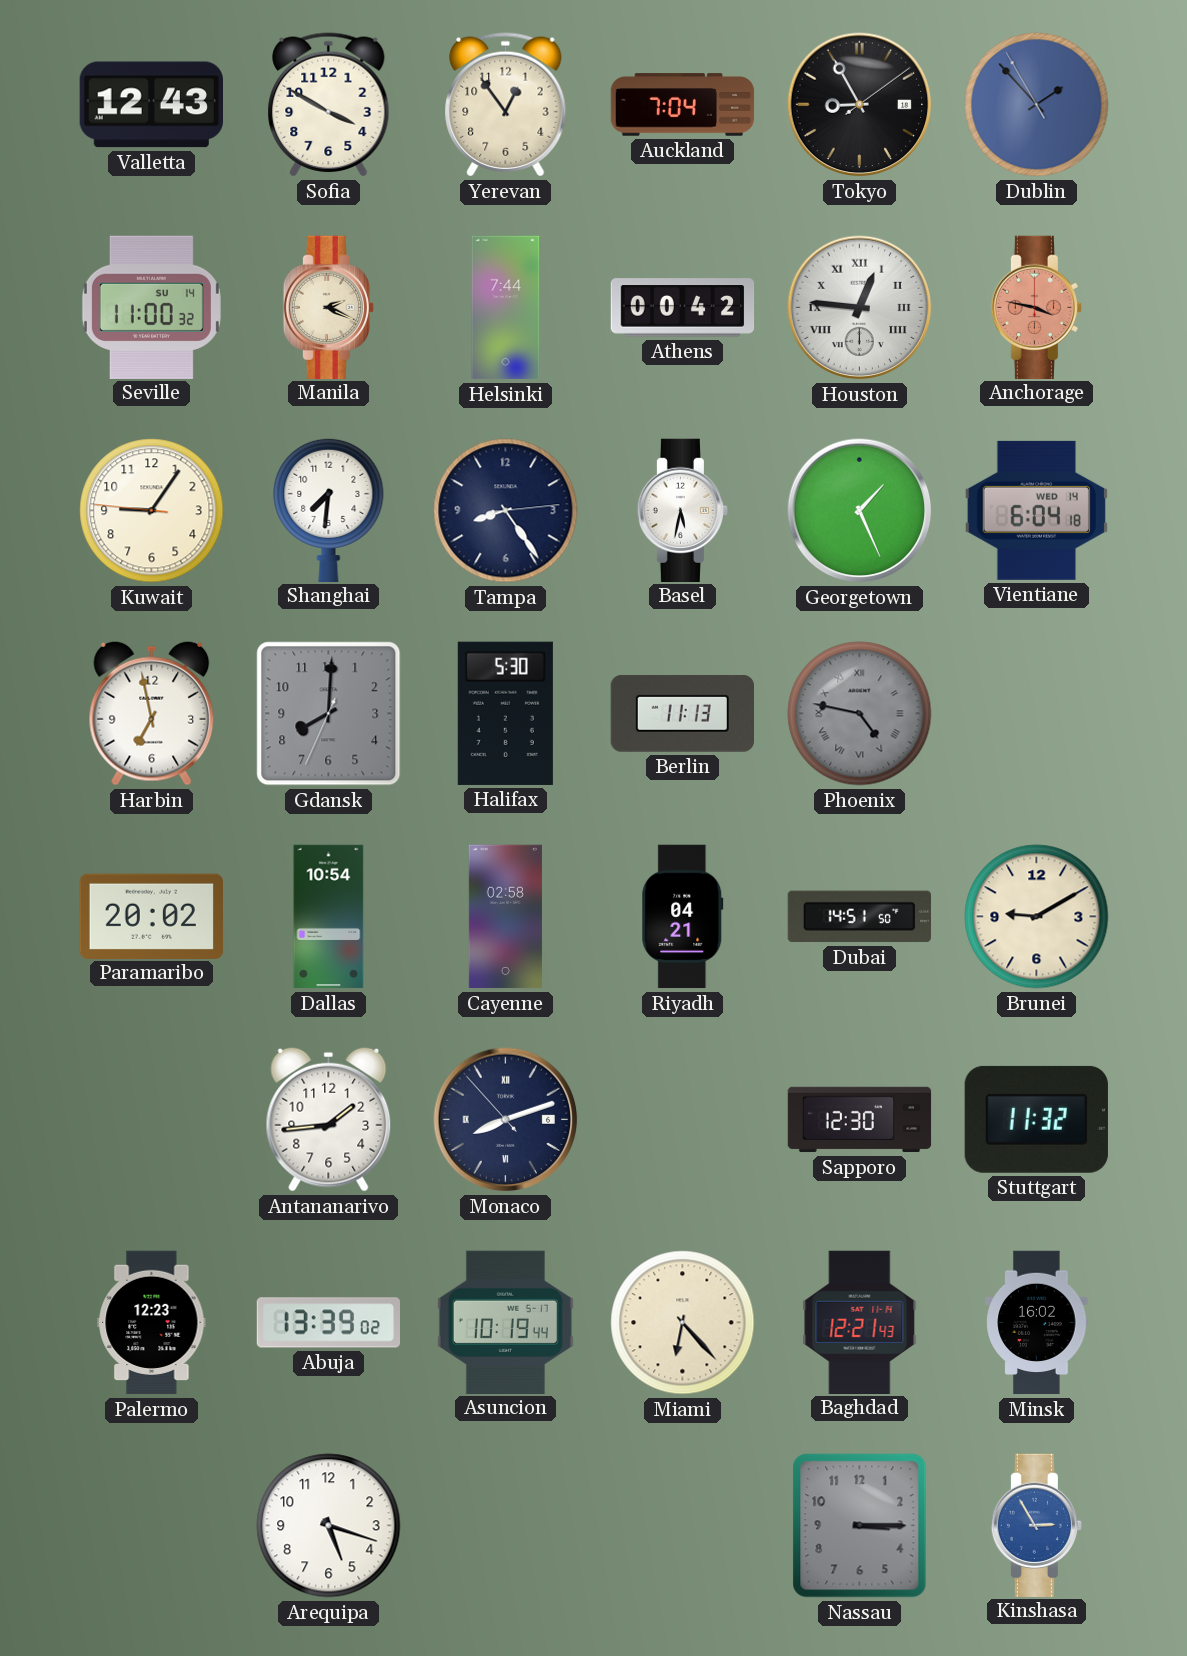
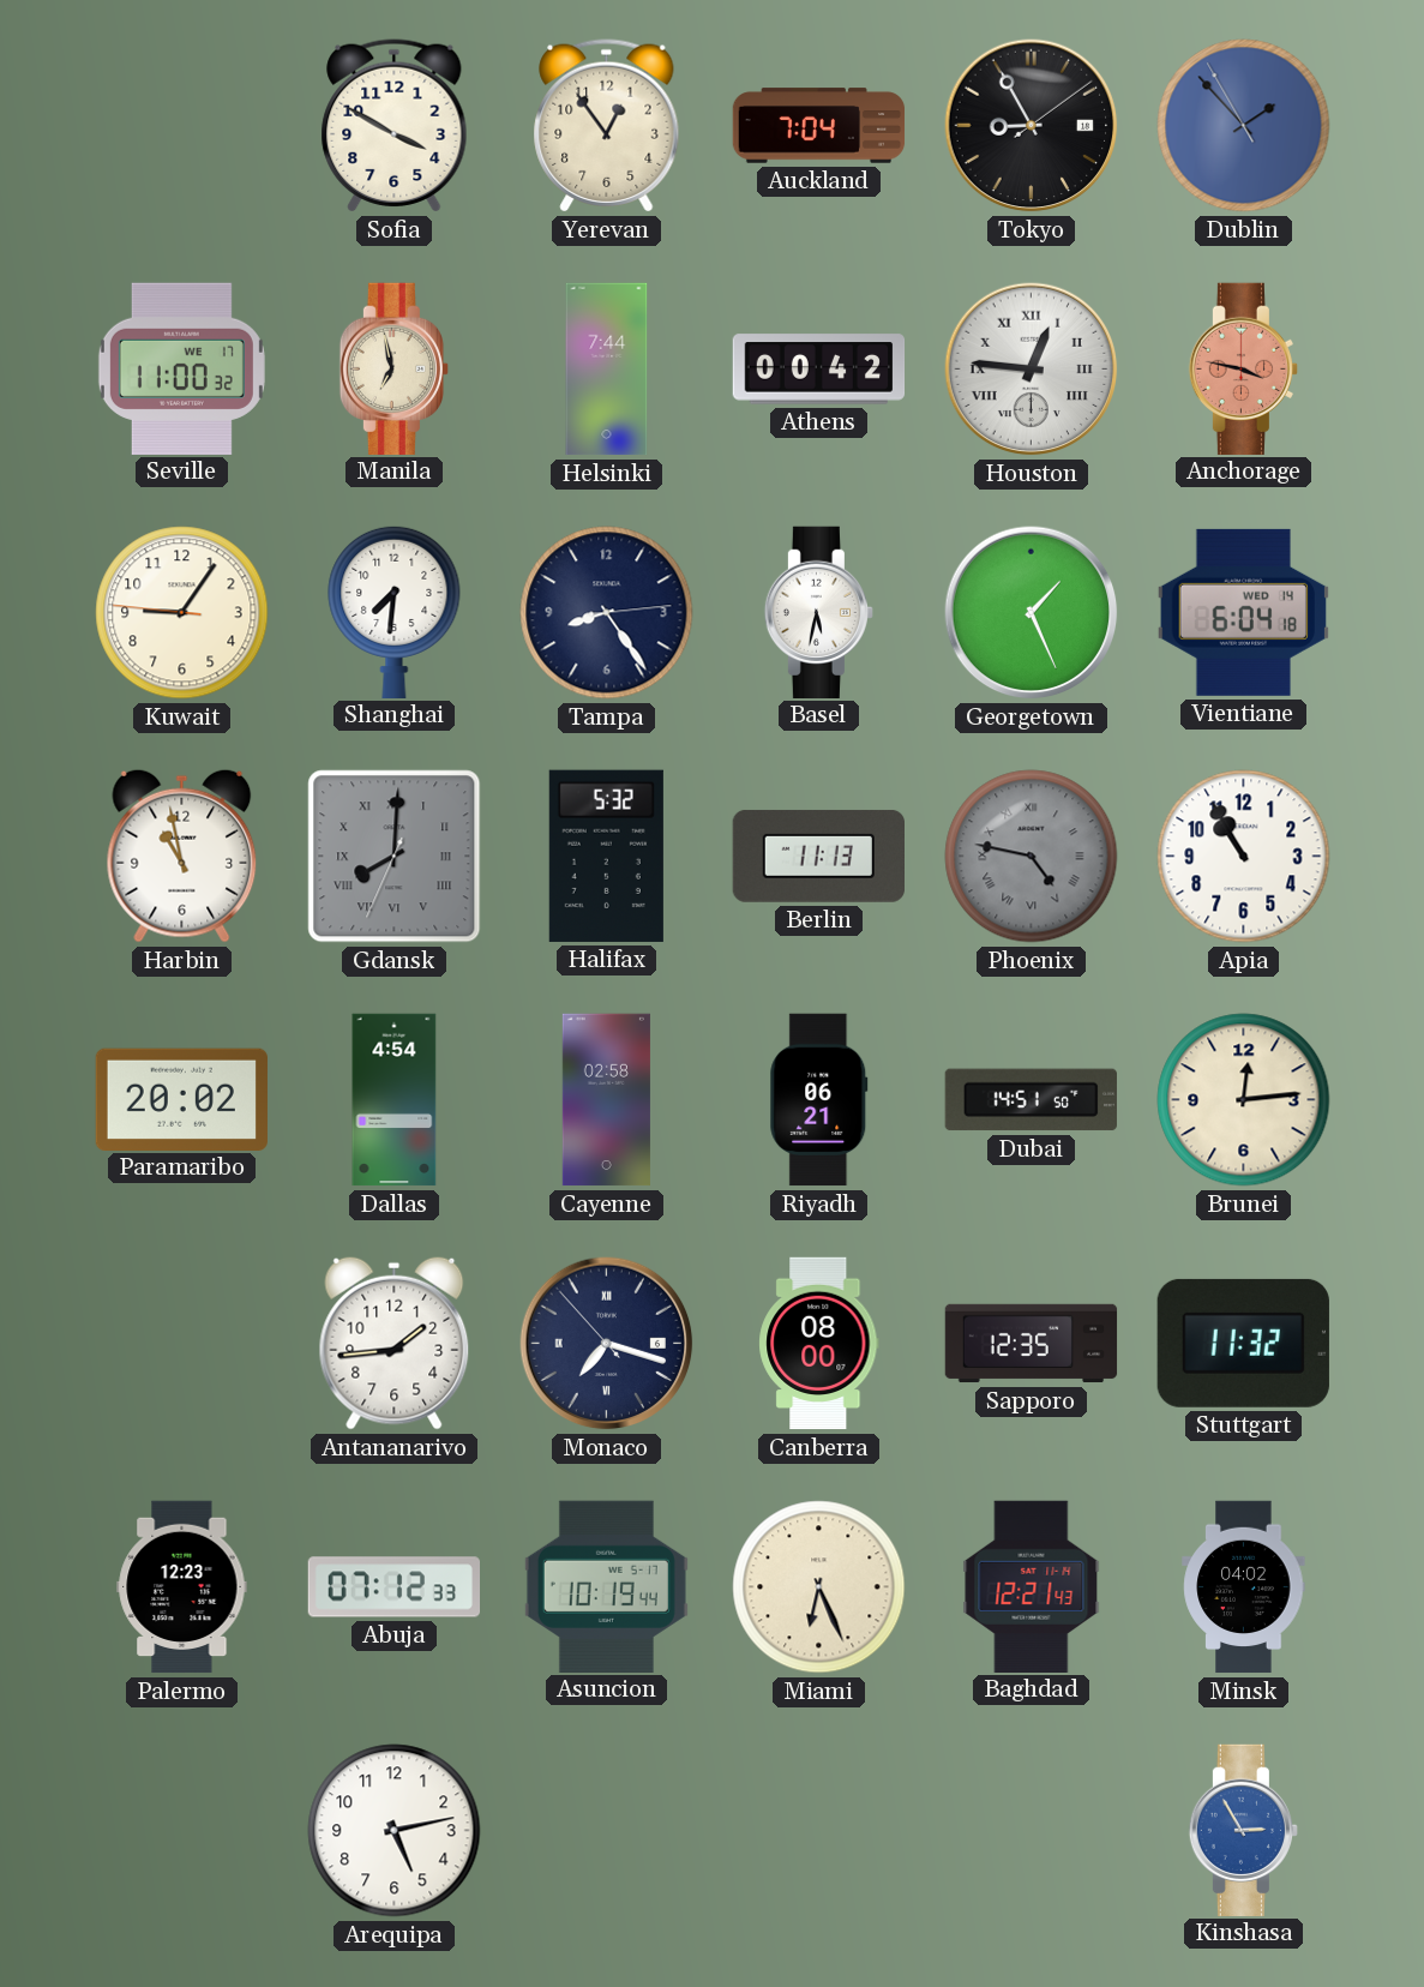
Valletta: 12:43 -> none
Seville date: SU 14 -> WE 17
Manila: 2:19 -> 6:58
Harbin: 6:58 -> 10:58
Gdansk numerals: Arabic -> Roman
Halifax: 5:30 -> 5:32
Apia: none -> 10:55
Dallas: 10:54 -> 4:54
Riyadh: 04:21 -> 06:21
Brunei: 9:10 -> 12:14
Monaco: 8:11 -> 7:17
Canberra: none -> 08:00
Sapporo: 12:30 -> 12:35
Abuja: 13:39 -> 07:12
Miami: 6:23 -> 6:26
Minsk: 16:02 -> 04:02
Arequipa: 5:18 -> 5:13
Nassau: 3:15 -> none
